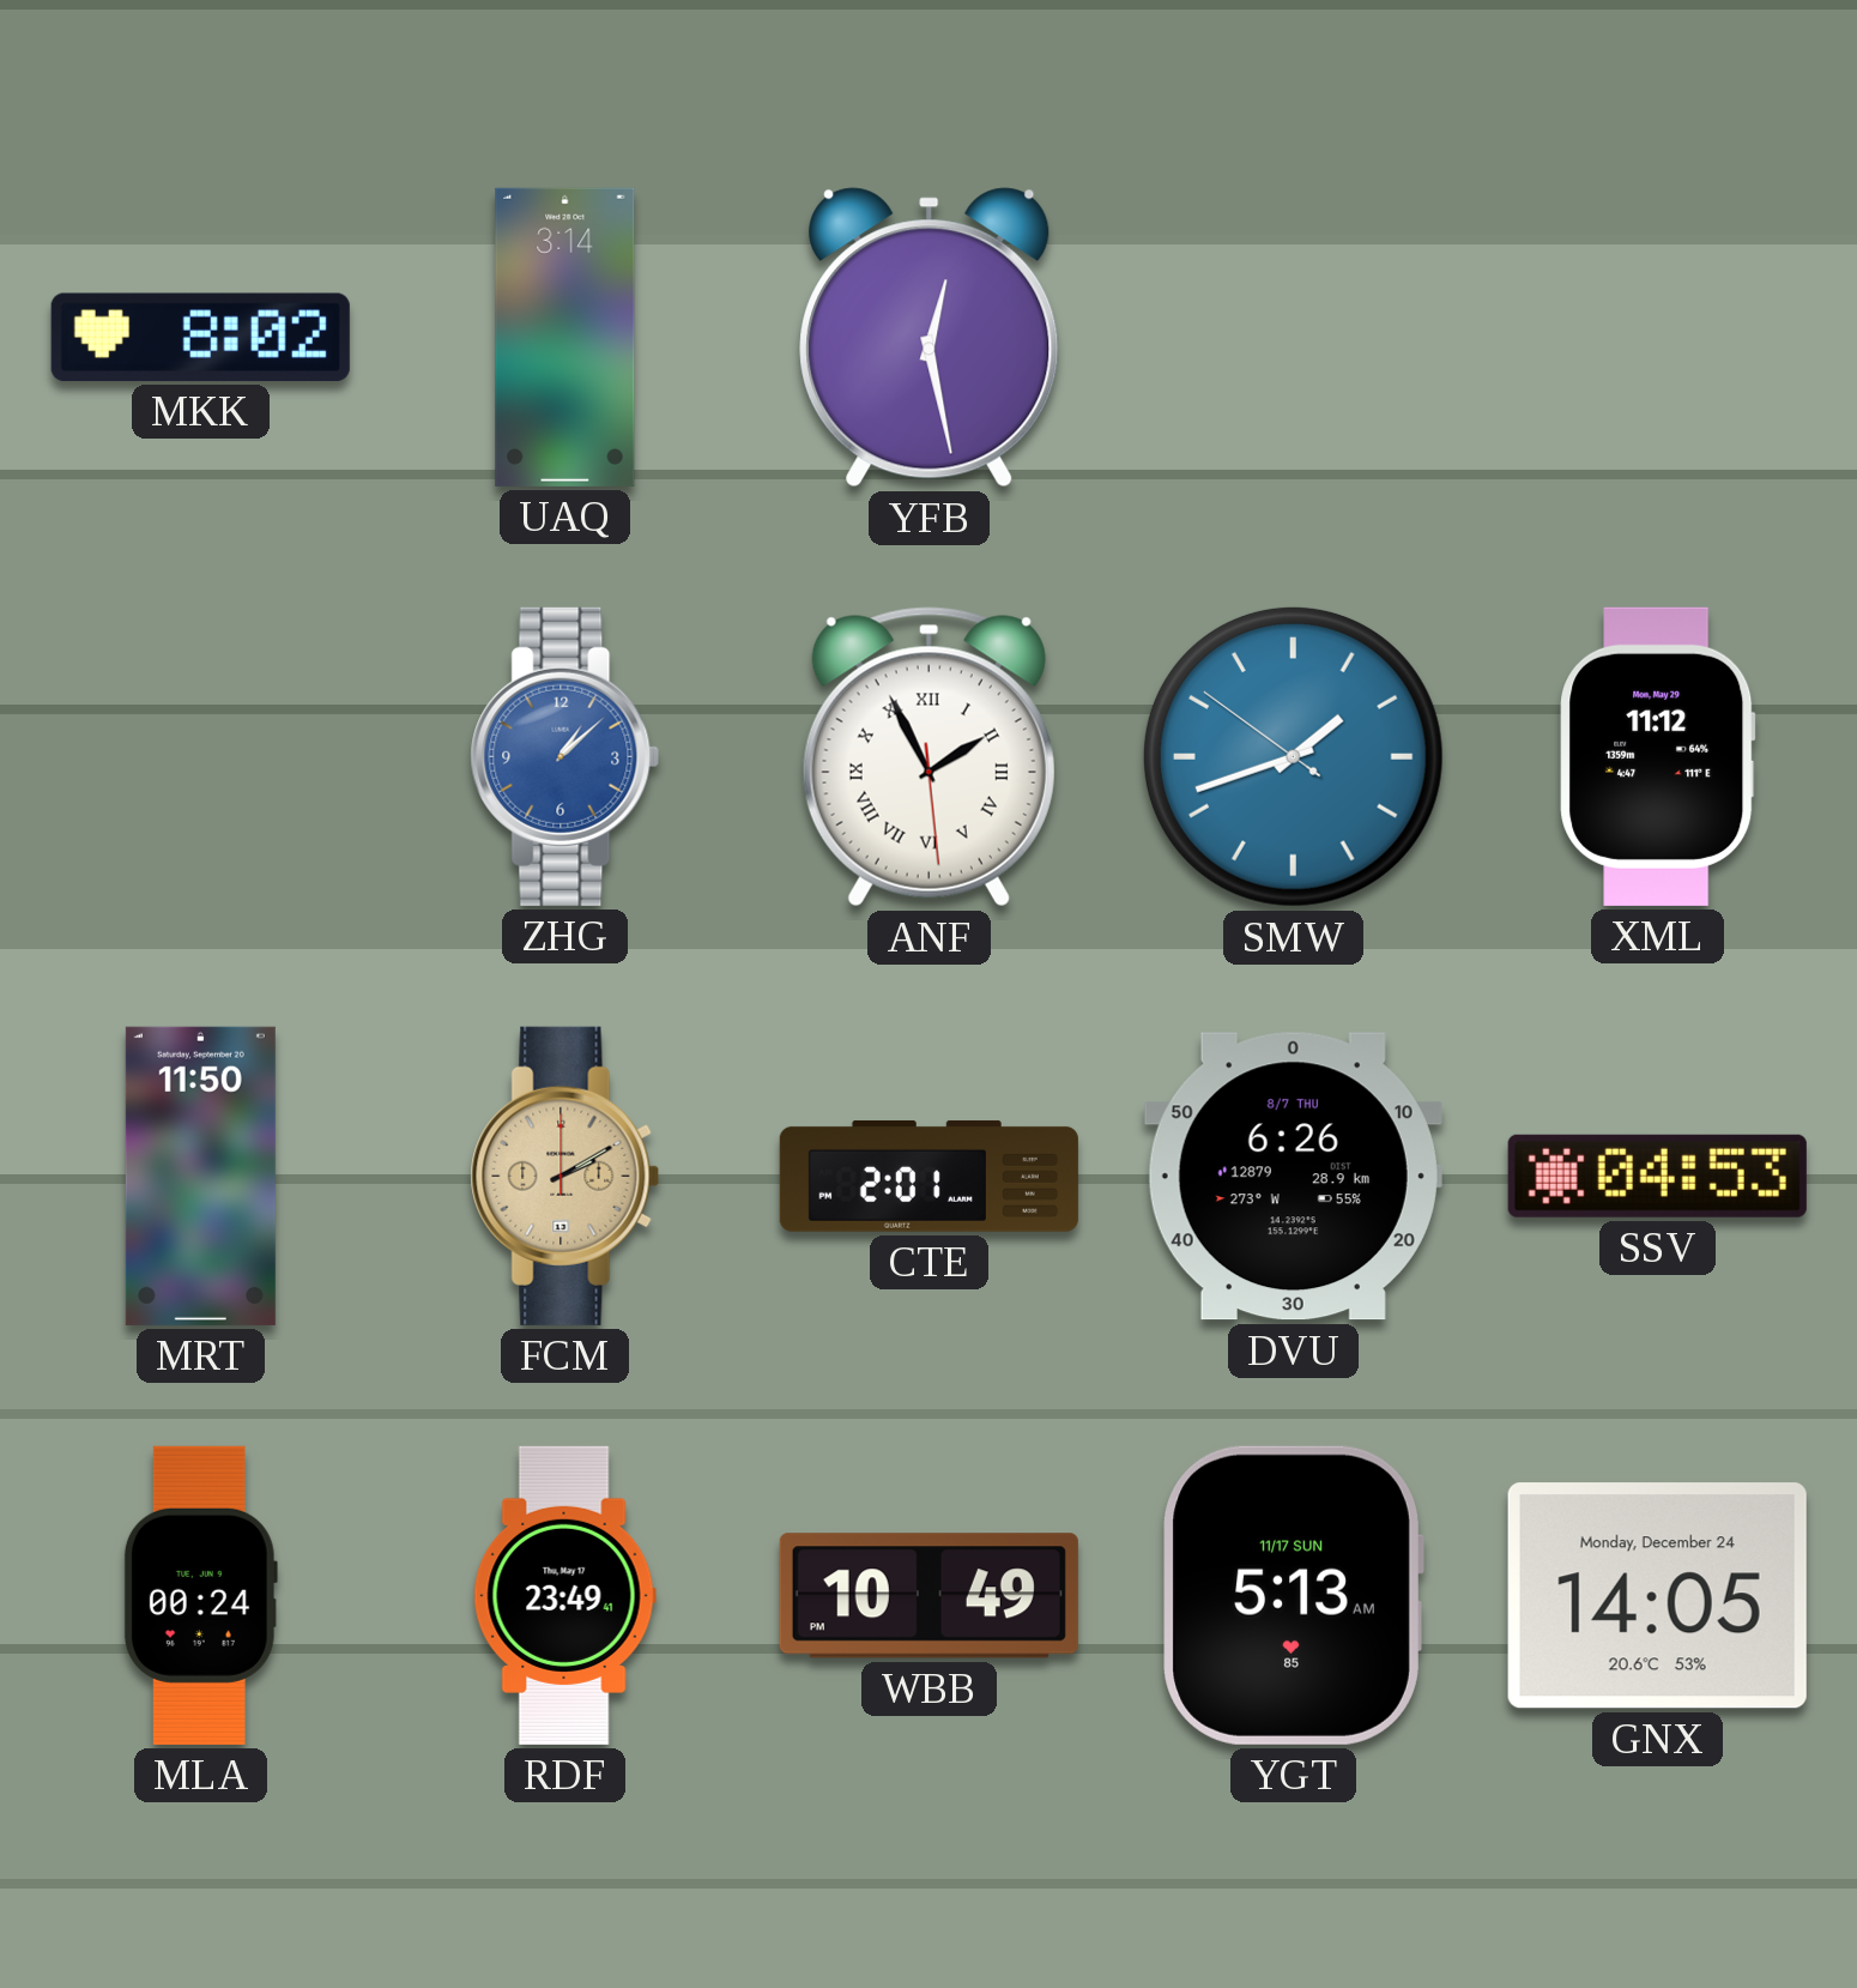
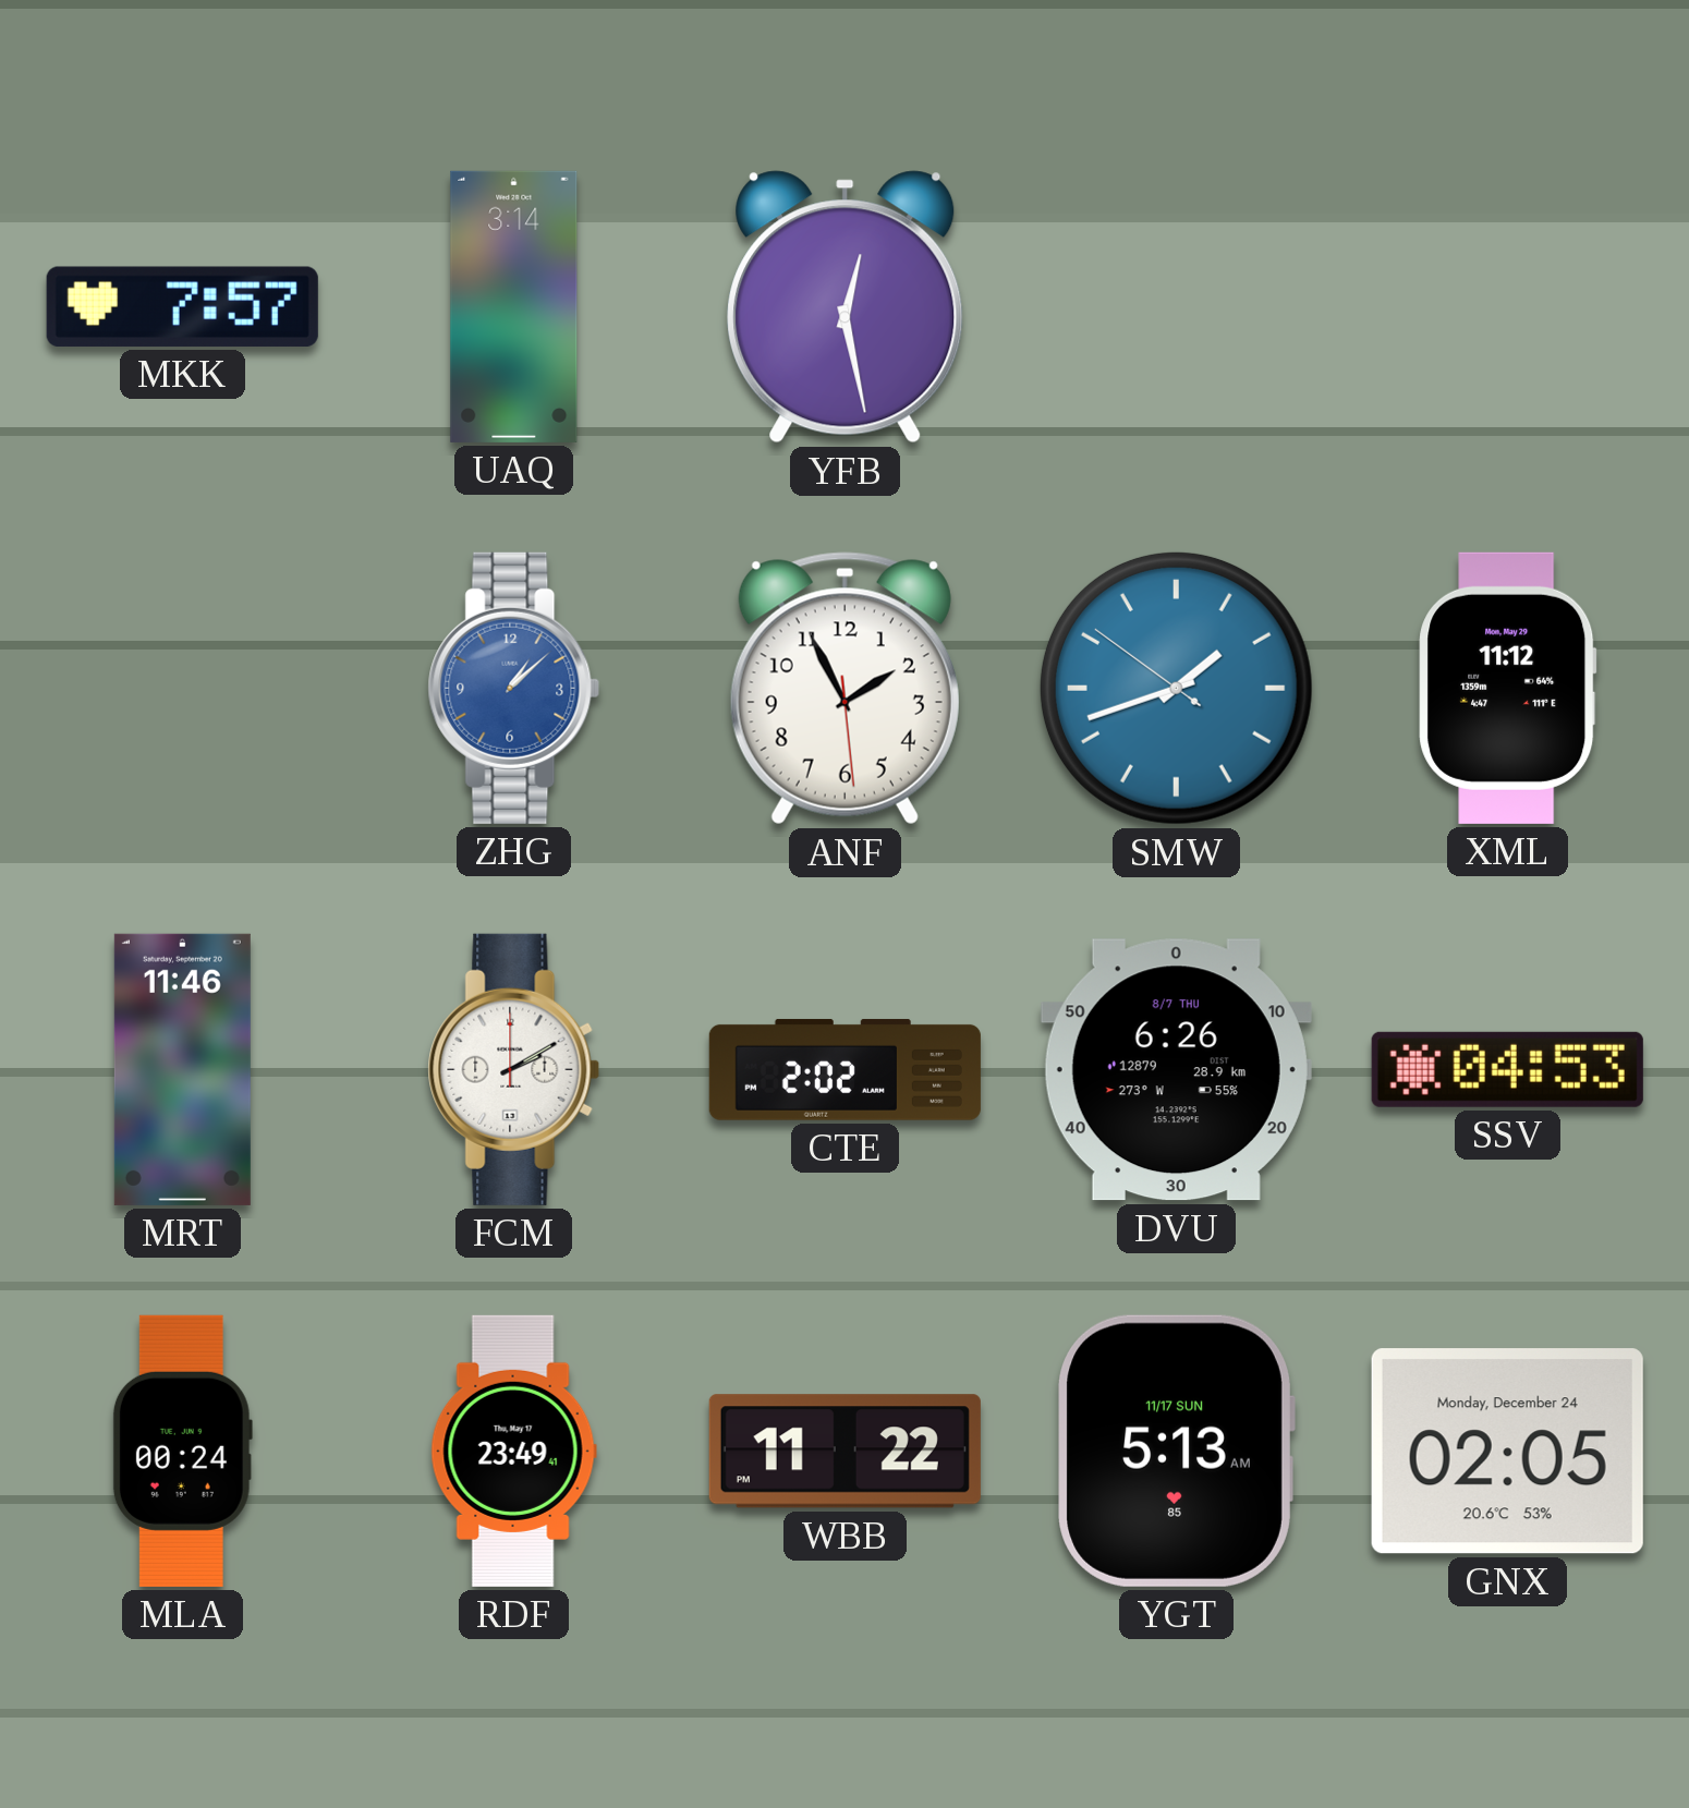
MKK: 8:02 -> 7:57
ANF numerals: Roman -> Arabic
MRT: 11:50 -> 11:46
FCM dial: champagne -> white
CTE: 2:01 -> 2:02
WBB: 10:49 -> 11:22
GNX: 14:05 -> 02:05
